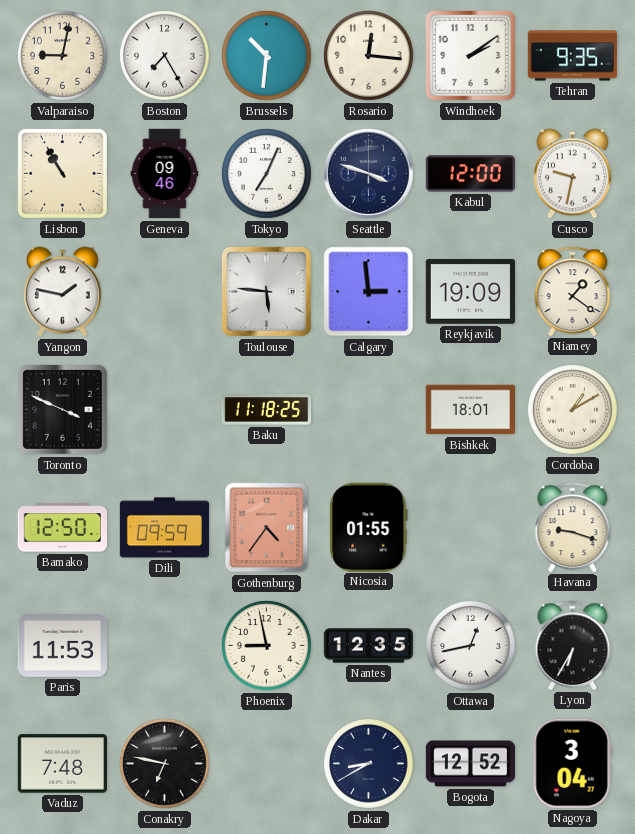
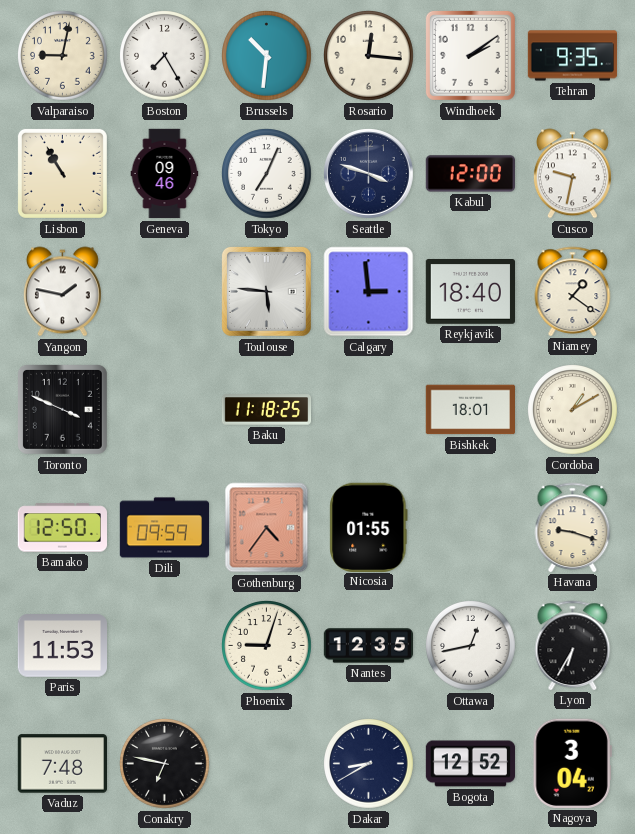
Reykjavik: 19:09 -> 18:40
Phoenix: 8:58 -> 9:03
